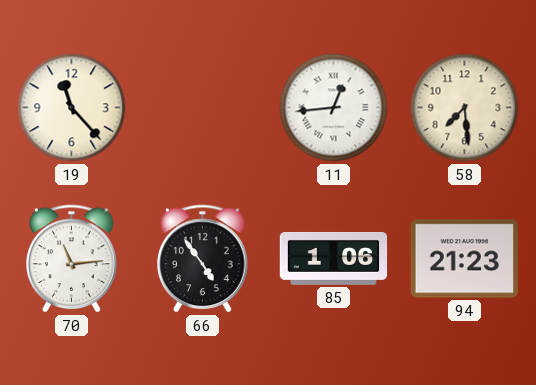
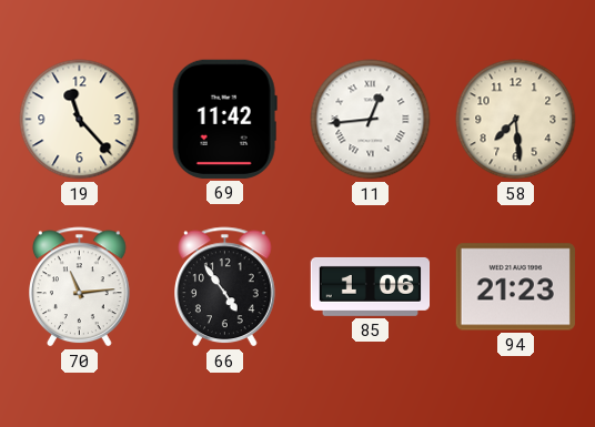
69: none -> 11:42
